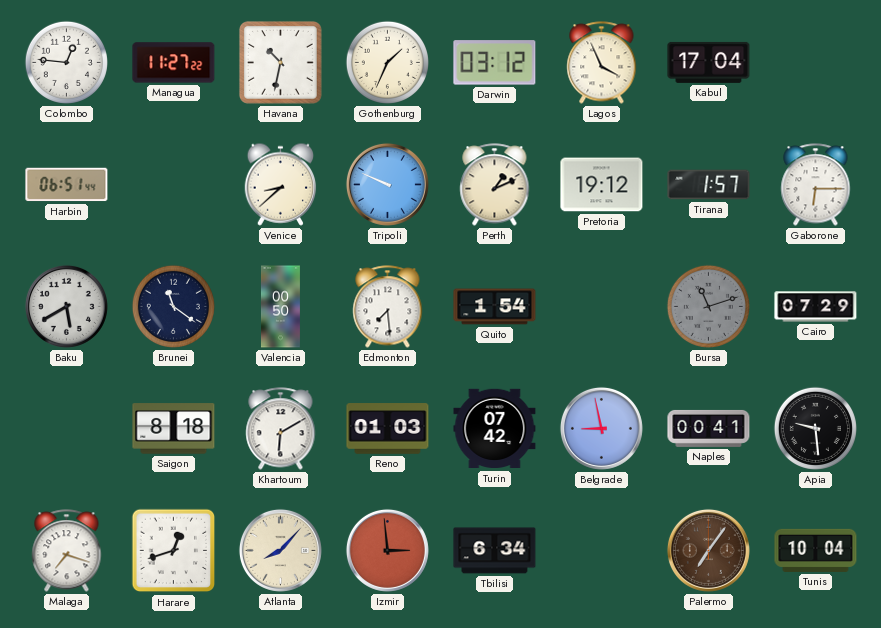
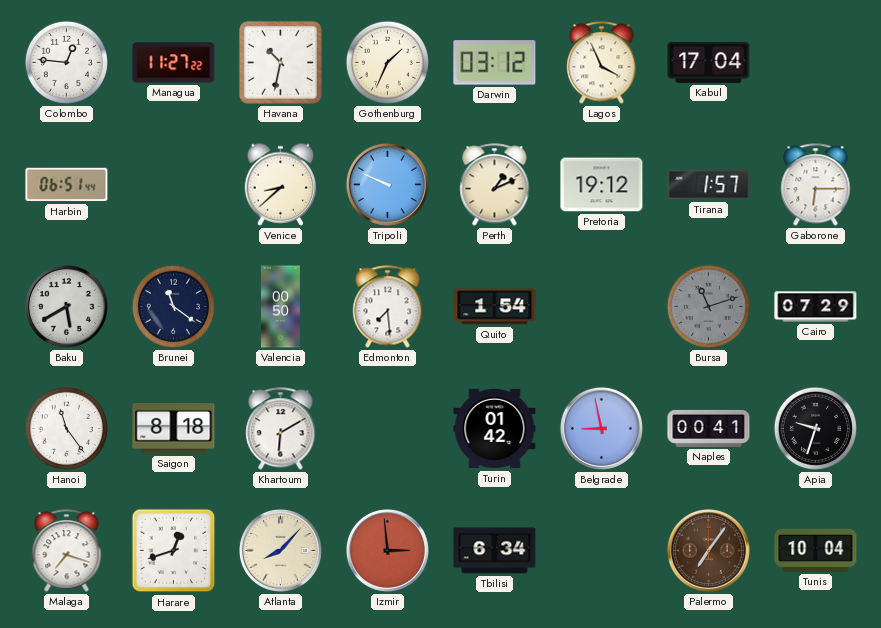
Hanoi: none -> 11:24
Reno: 01:03 -> none
Turin: 07:42 -> 01:42
Apia: 9:29 -> 9:33
